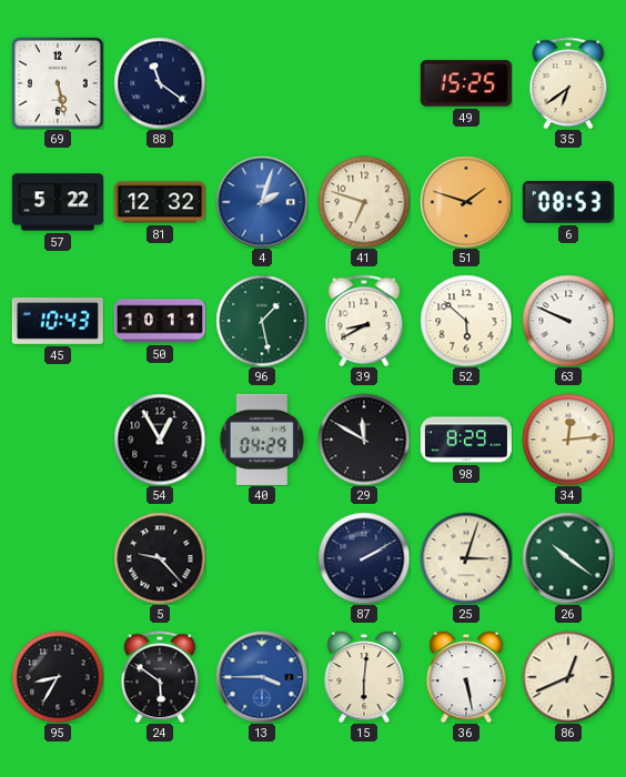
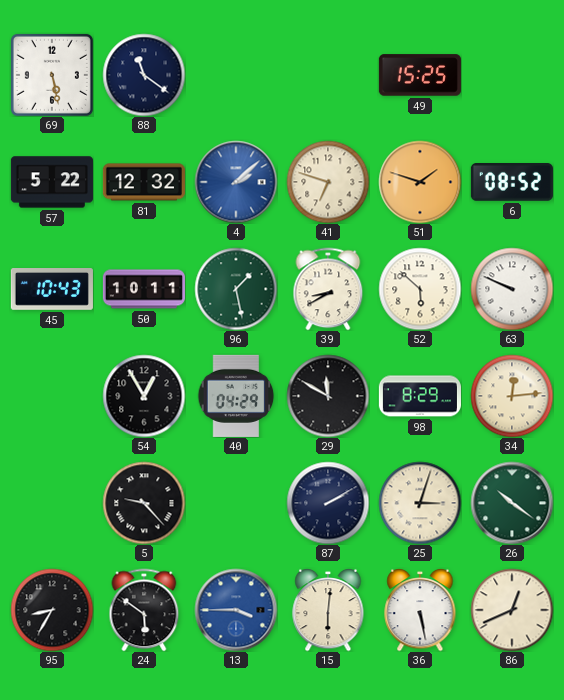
35: 6:39 -> none
4: 2:03 -> 2:08
6: 08:53 -> 08:52
